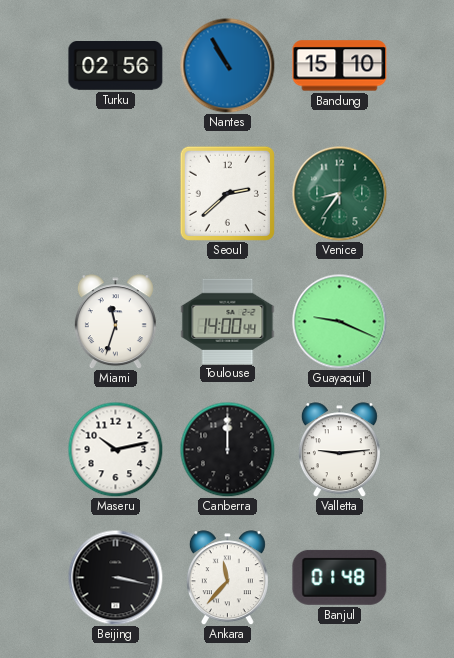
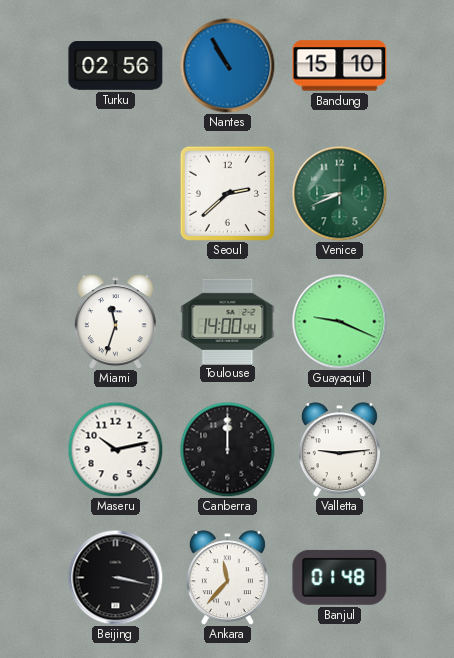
Venice: 8:36 -> 8:41
